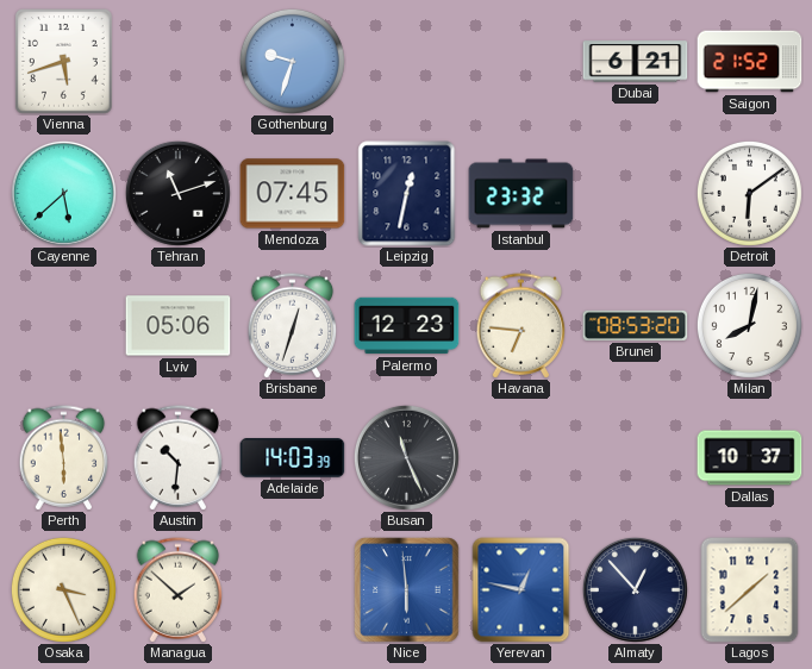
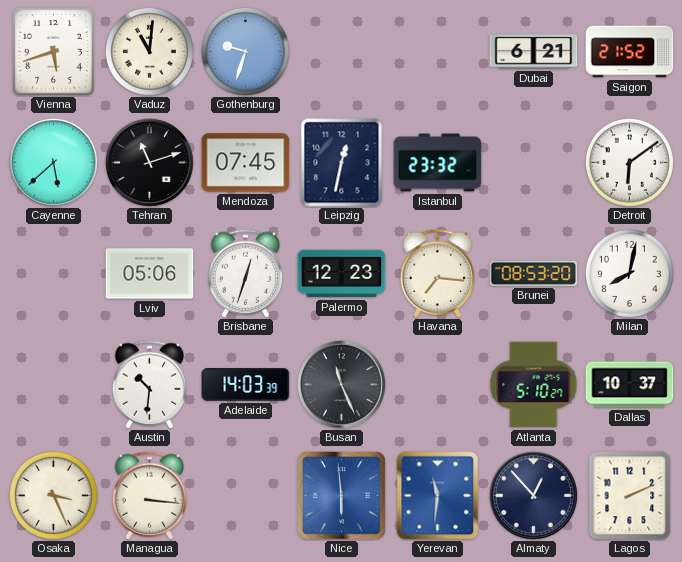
Vaduz: none -> 11:01
Havana: 6:46 -> 7:16
Perth: 5:59 -> none
Atlanta: none -> 5:10
Managua: 1:52 -> 3:16
Yerevan: 12:47 -> 11:31
Lagos: 1:38 -> 2:11
